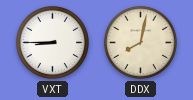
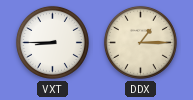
DDX: 8:02 -> 1:15
